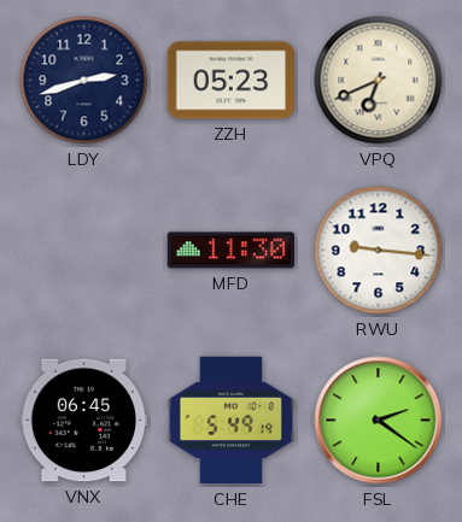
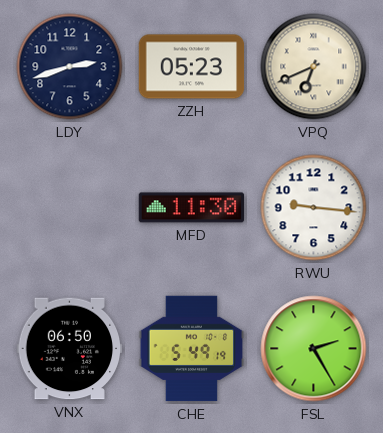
VNX: 06:45 -> 06:50
FSL: 2:21 -> 2:25
